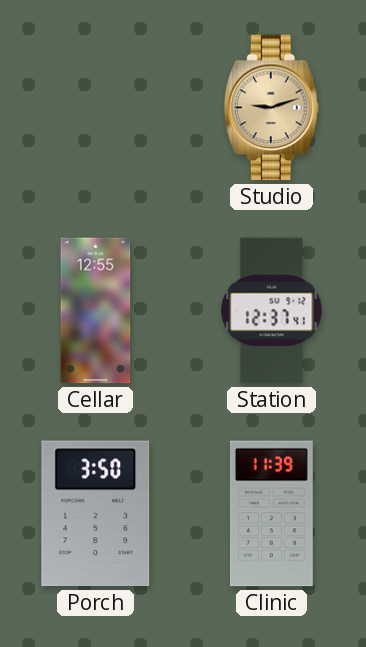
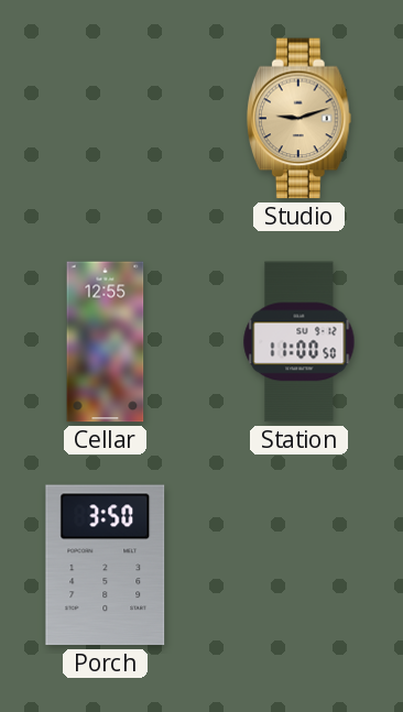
Station: 12:37 -> 11:00
Clinic: 11:39 -> none
